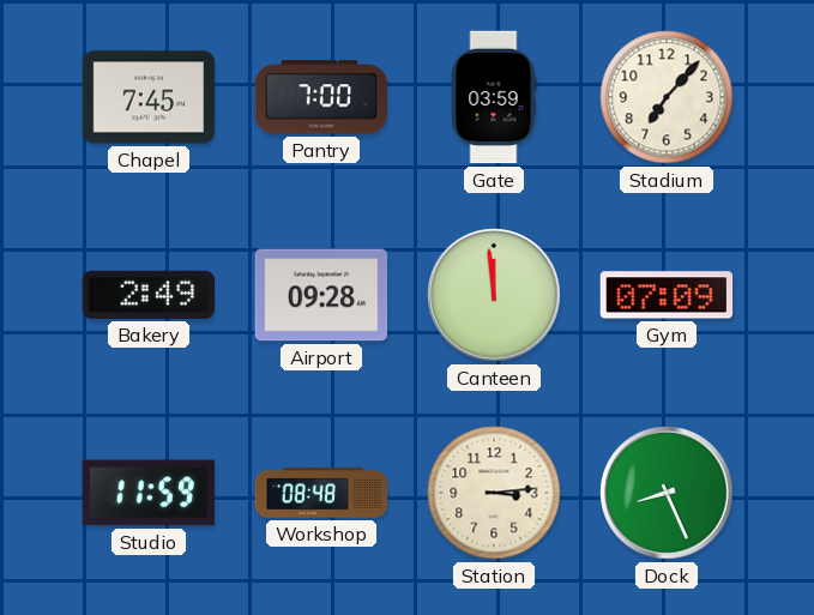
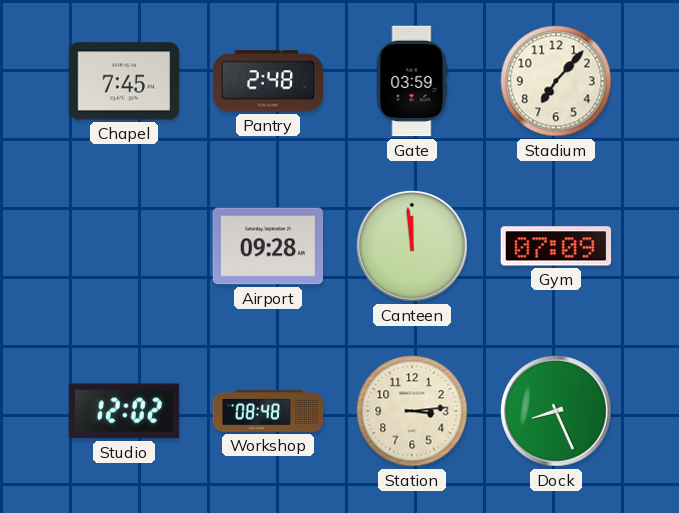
Pantry: 7:00 -> 2:48
Bakery: 2:49 -> none
Studio: 11:59 -> 12:02
